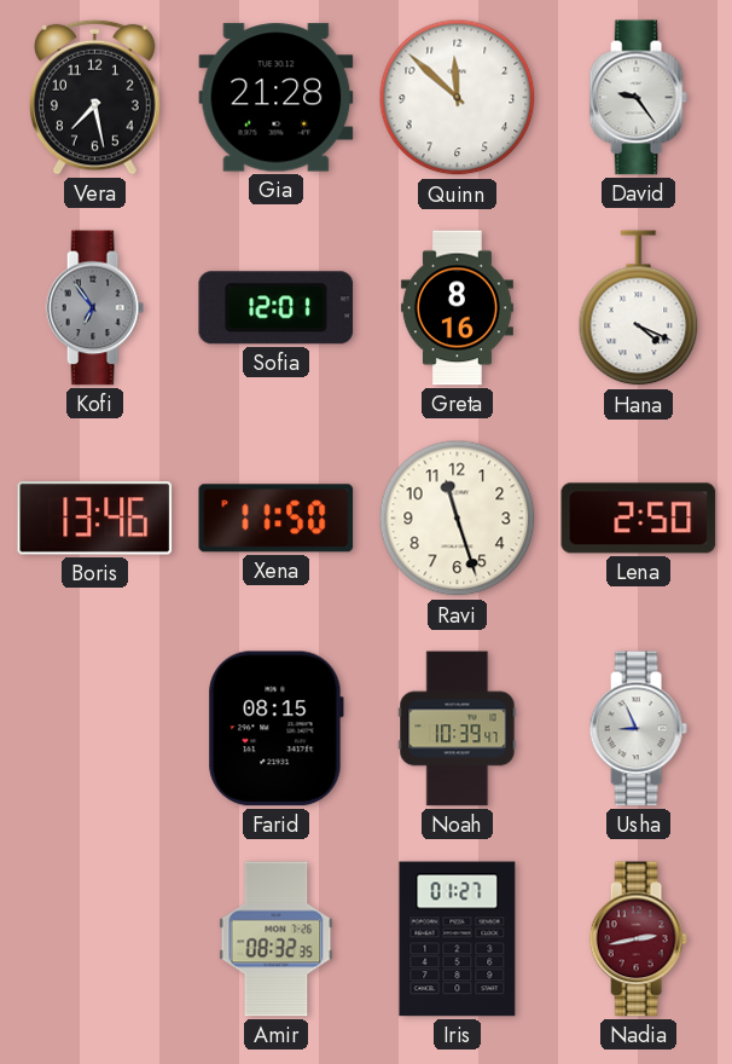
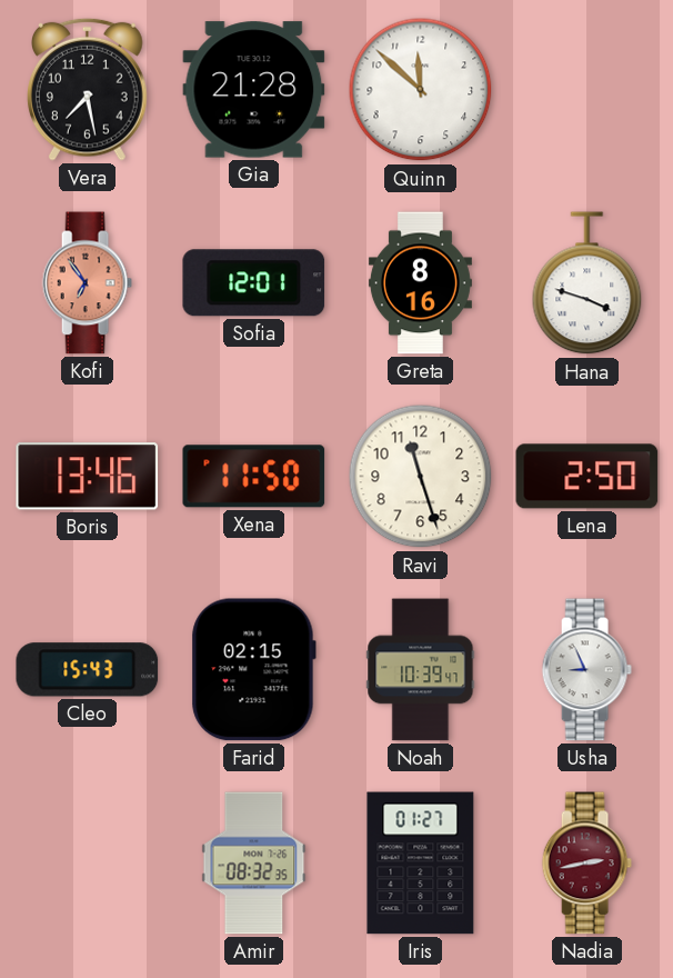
David: 9:24 -> none
Kofi dial: grey -> salmon
Hana: 4:19 -> 3:48
Cleo: none -> 15:43
Farid: 08:15 -> 02:15
